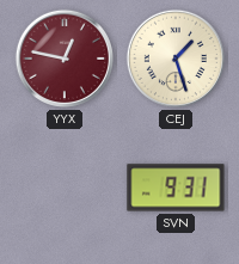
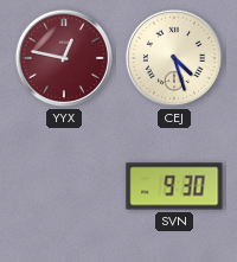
CEJ: 1:27 -> 4:27
SVN: 9:31 -> 9:30
